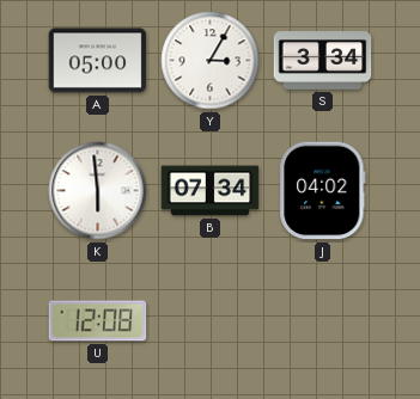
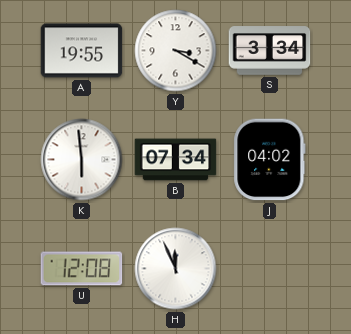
A: 05:00 -> 19:55
Y: 3:05 -> 3:20
H: none -> 11:56
